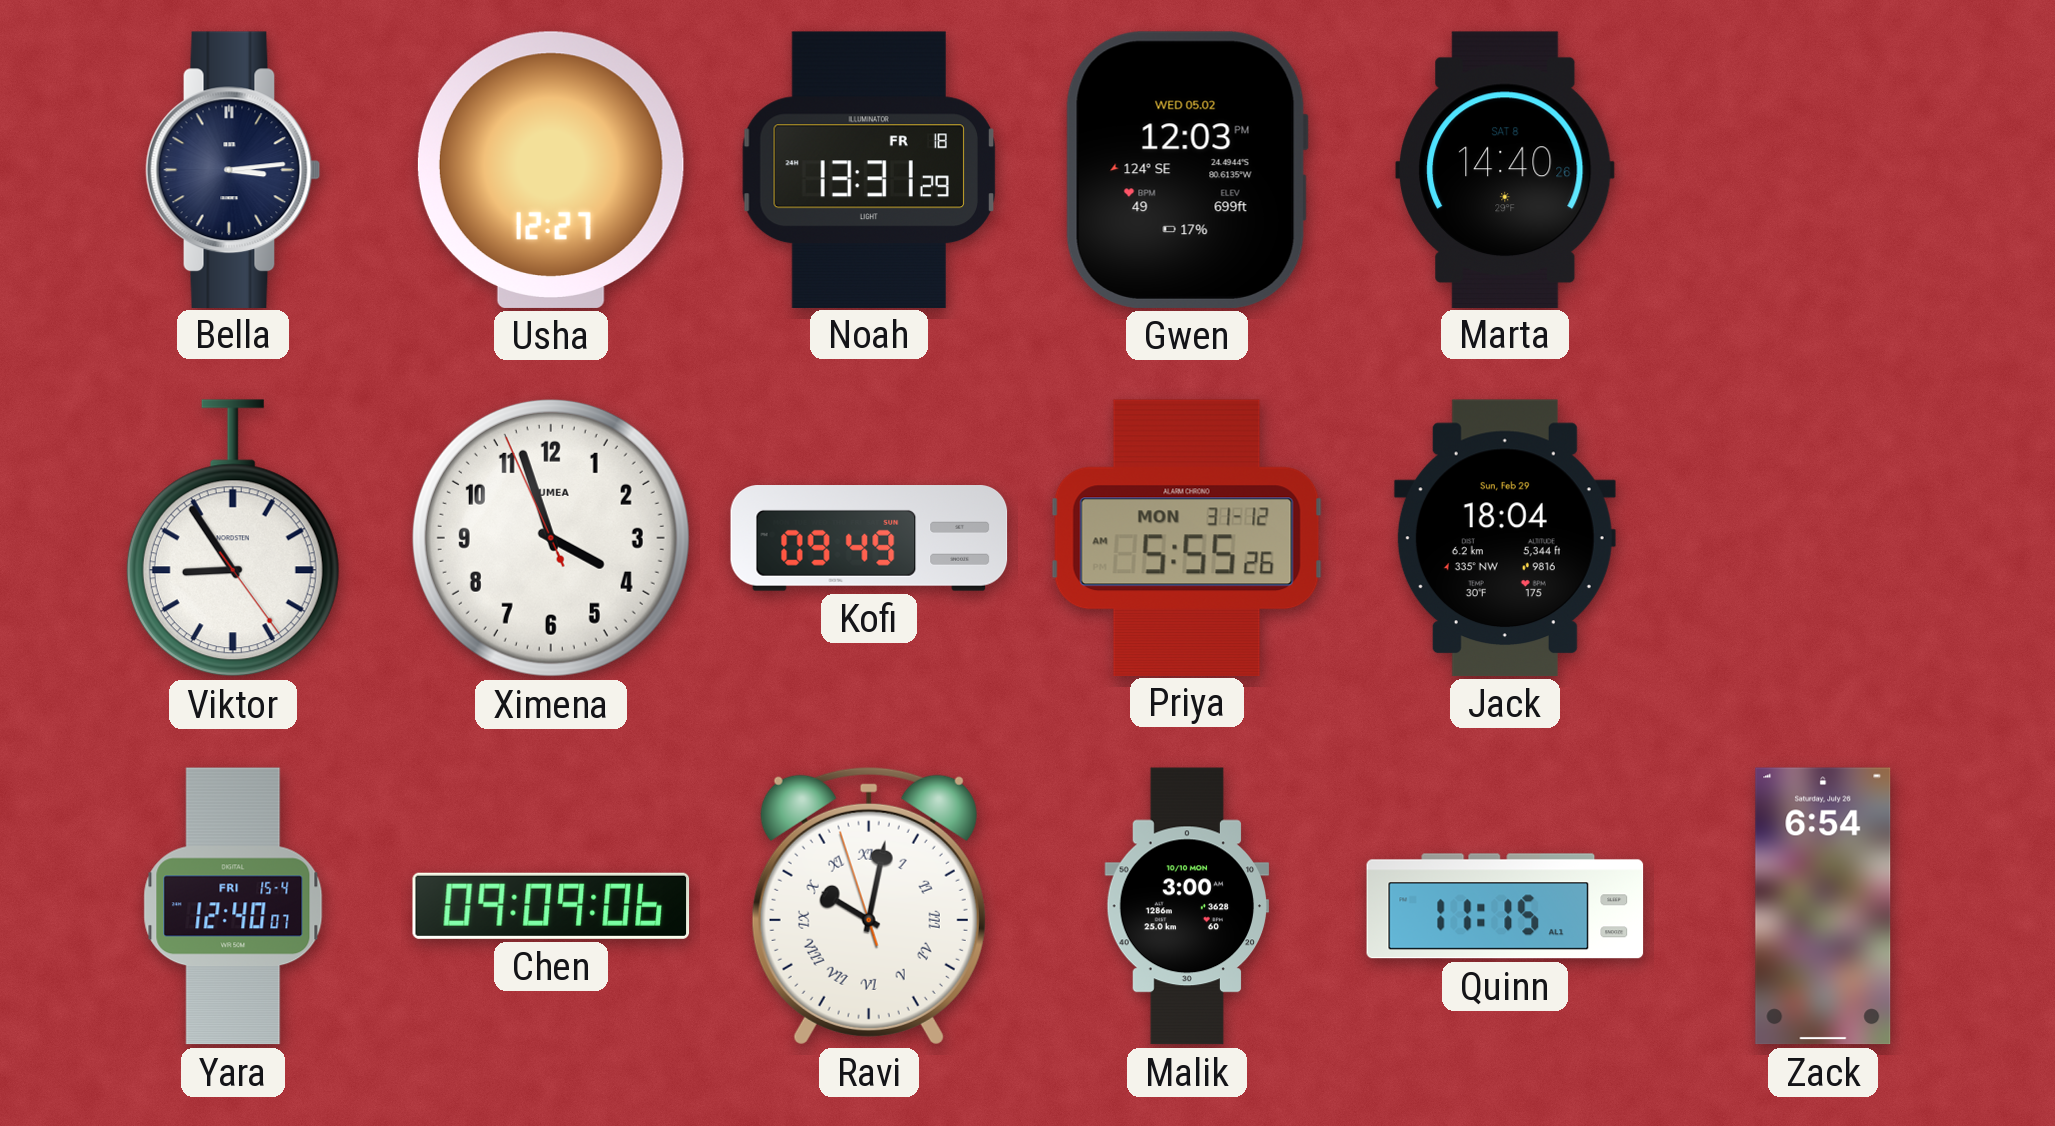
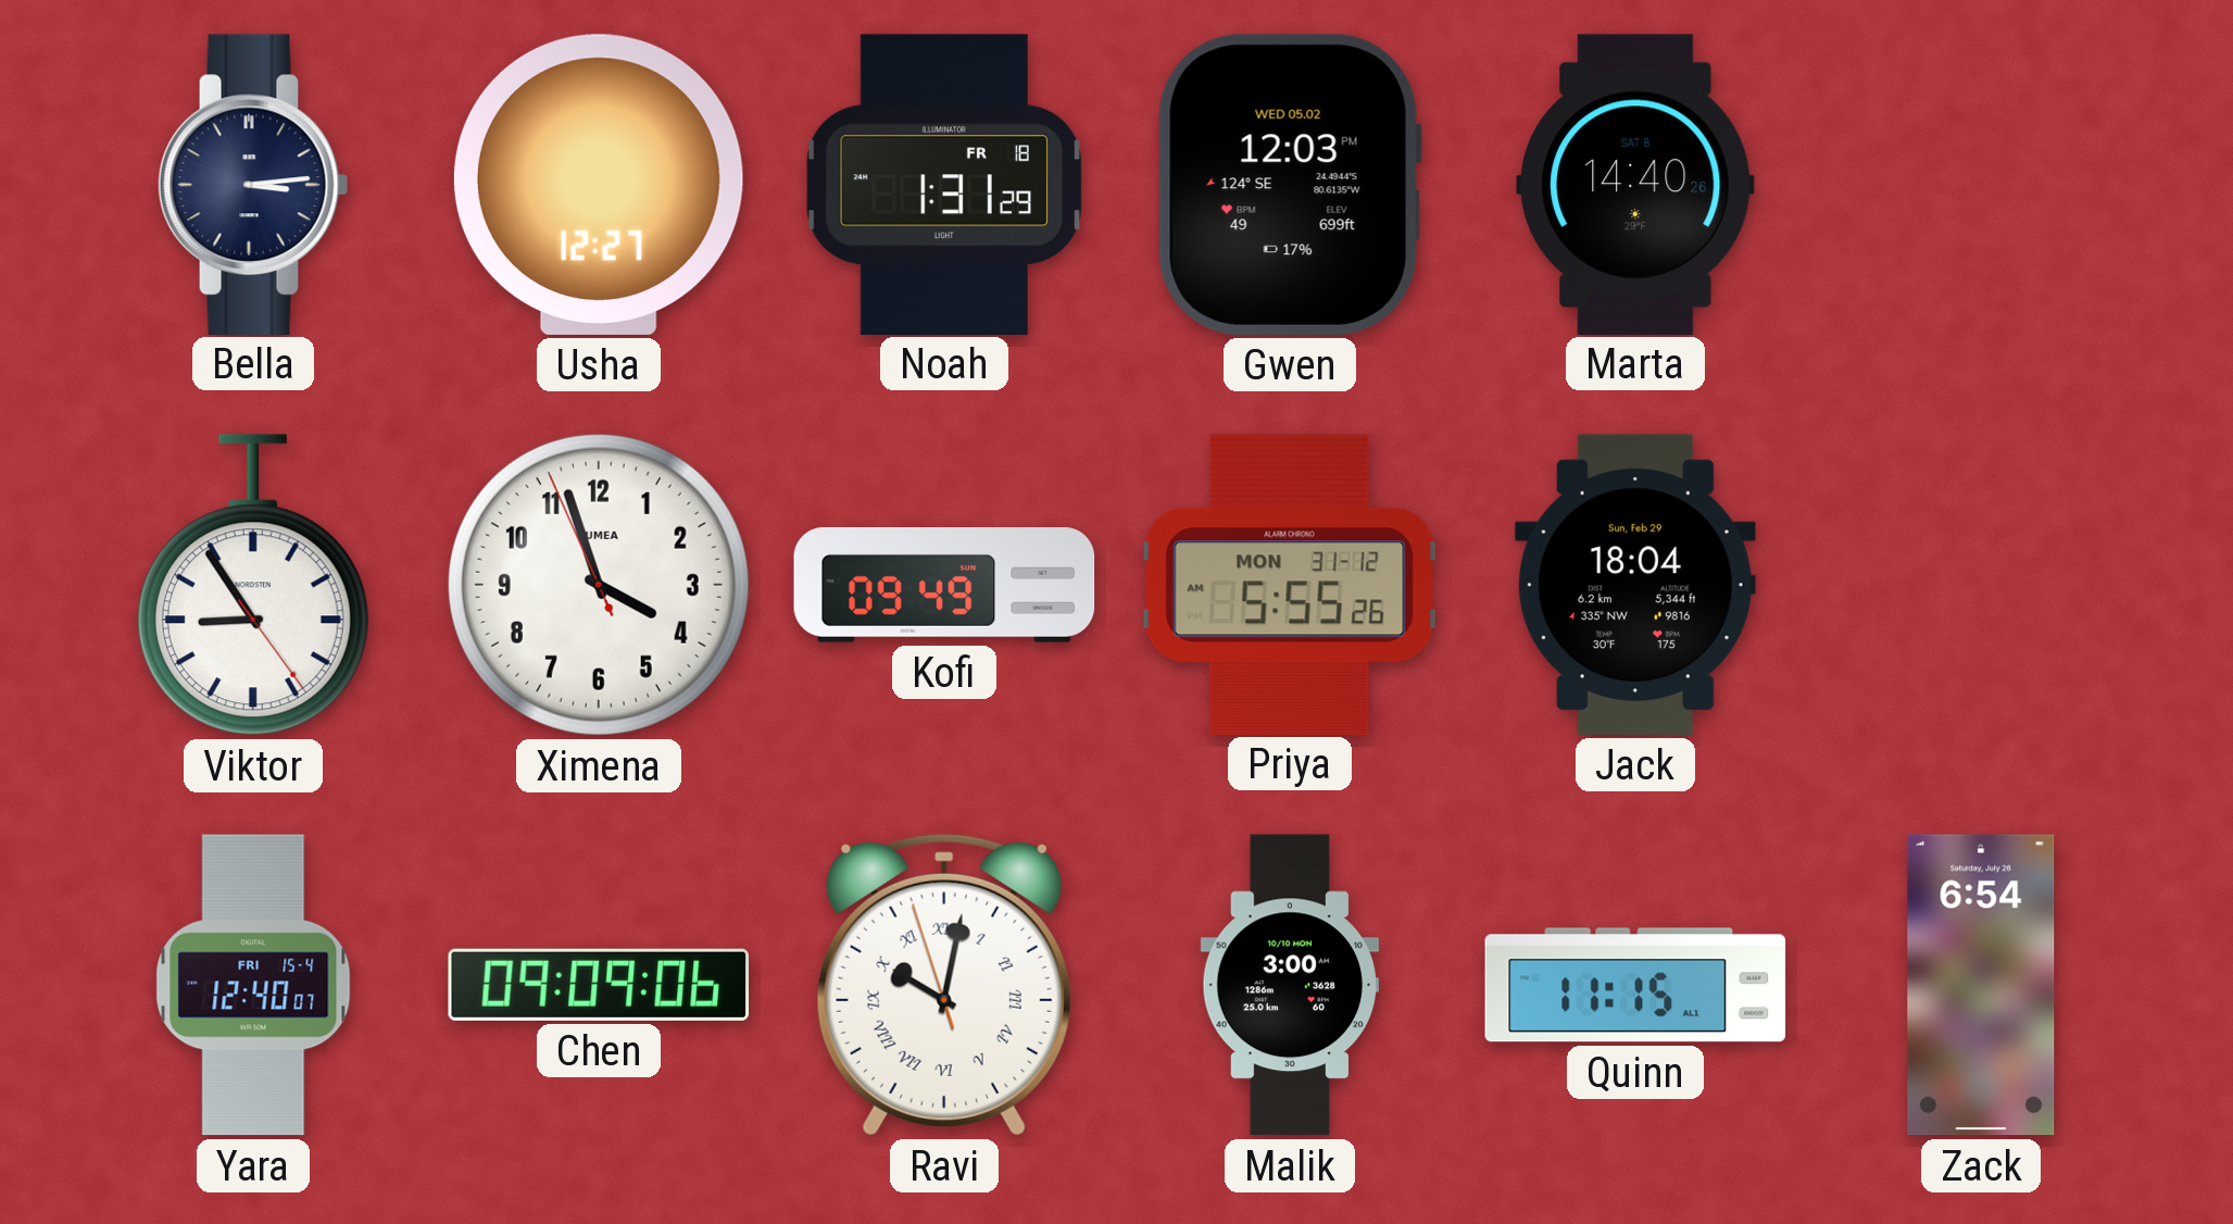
Noah: 13:31 -> 1:31
